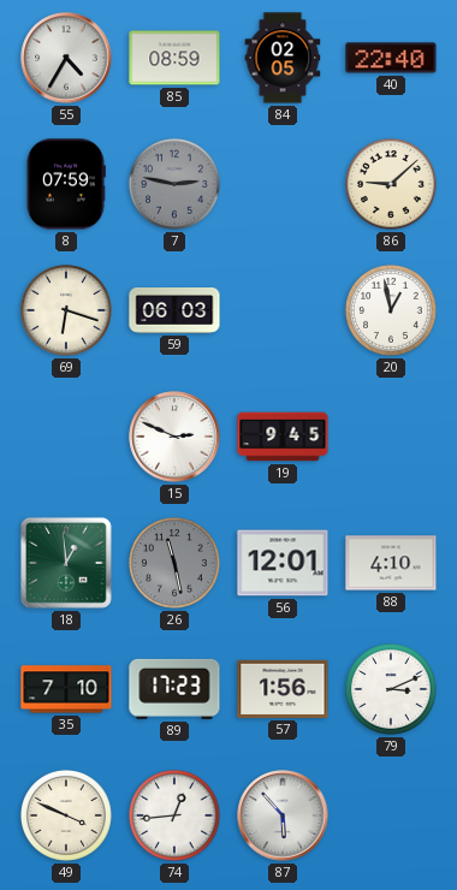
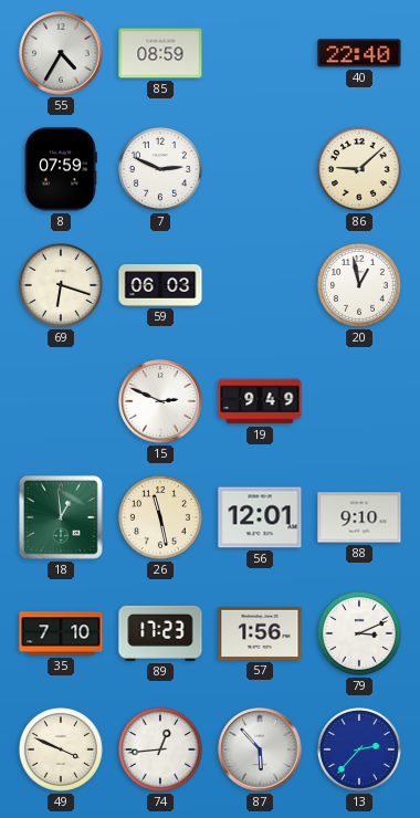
84: 02:05 -> none
7: 2:47 -> 2:49
7 dial: grey -> white
19: 9:45 -> 9:49
26 dial: grey -> cream
88: 4:10 -> 9:10
13: none -> 2:37
